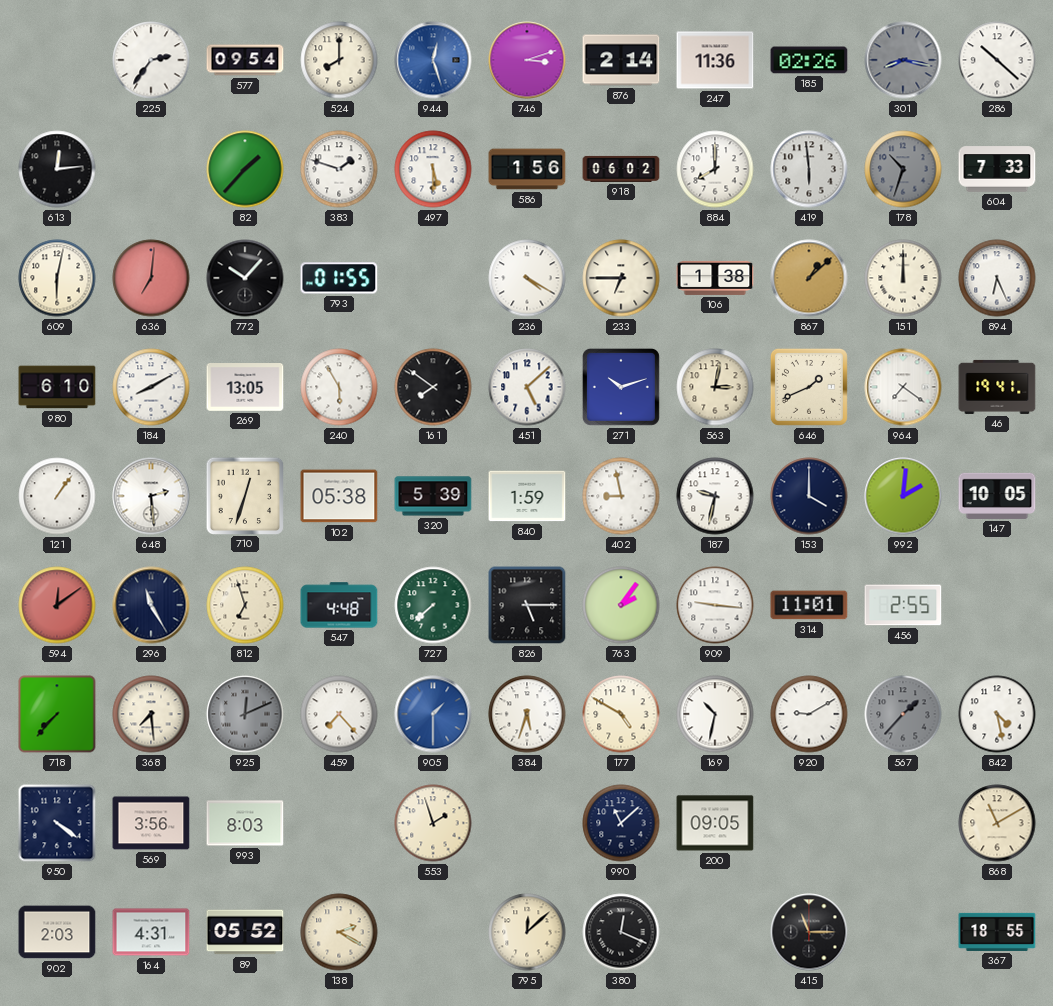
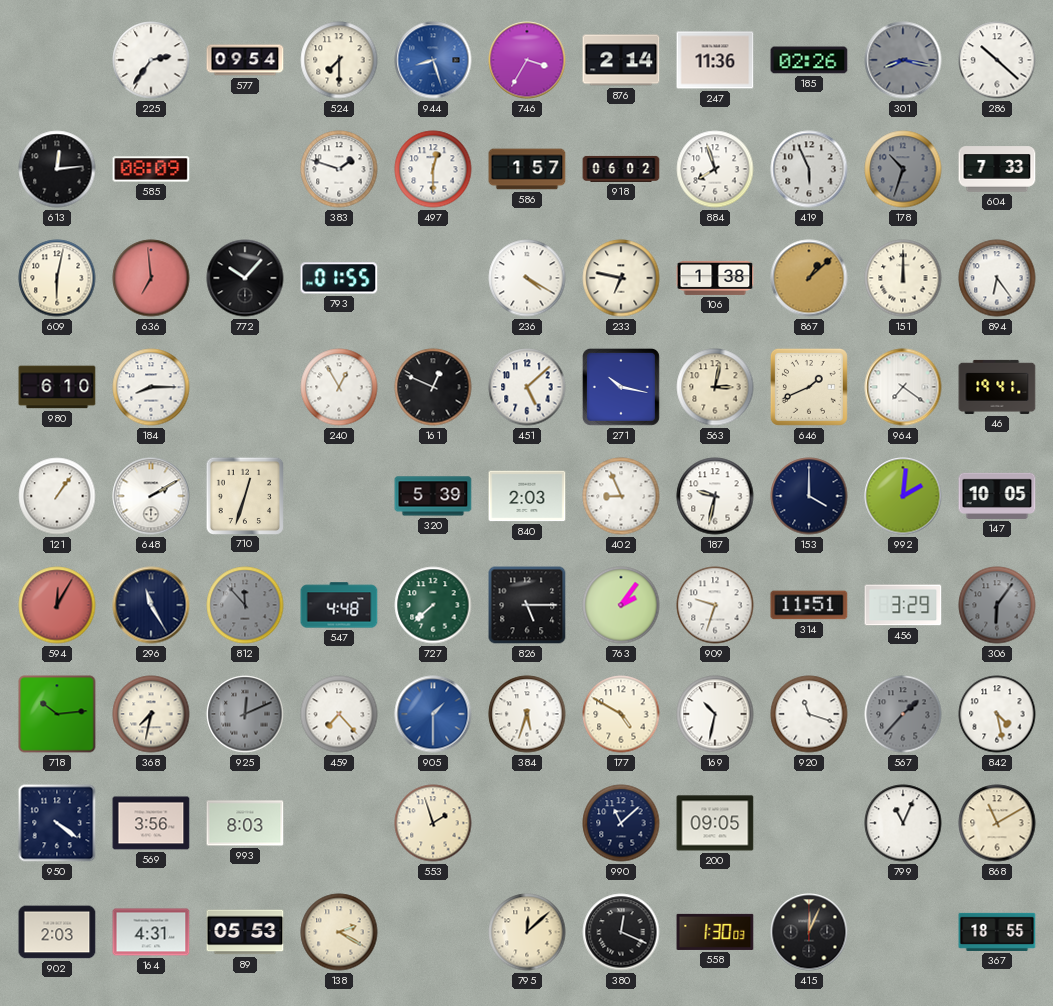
524: 8:00 -> 7:30
944: 12:27 -> 8:27
746: 3:12 -> 3:35
585: none -> 08:09
82: 1:37 -> none
497: 5:30 -> 12:30
586: 1:56 -> 1:57
884: 8:00 -> 7:57
419: 5:59 -> 5:56
636: 7:01 -> 6:59
233: 6:45 -> 6:47
894: 6:26 -> 6:24
184: 8:10 -> 8:15
269: 13:05 -> none
240: 5:55 -> 12:55
161: 7:51 -> 12:49
271: 10:12 -> 10:17
648: 2:29 -> 2:10
102: 05:38 -> none
840: 1:59 -> 2:03
402: 8:58 -> 8:56
594: 12:09 -> 12:05
812: 6:57 -> 11:53
812 dial: cream -> grey
909: 9:16 -> 9:33
314: 11:01 -> 11:51
456: 2:55 -> 3:29
306: none -> 6:06
718: 7:37 -> 10:14
368: 7:29 -> 7:32
920: 9:10 -> 11:18
799: none -> 11:04
89: 05:52 -> 05:53
558: none -> 1:30
415: 11:15 -> 12:04
